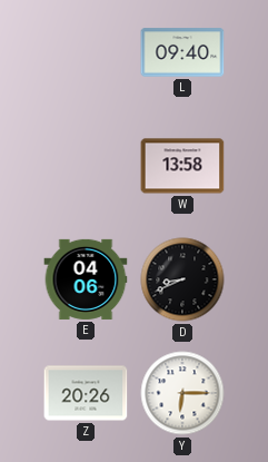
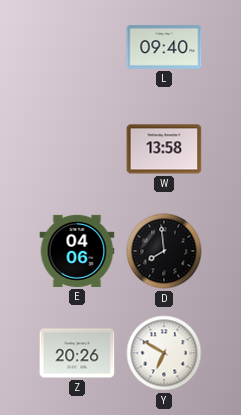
D: 8:41 -> 7:59
Y: 6:15 -> 6:50
